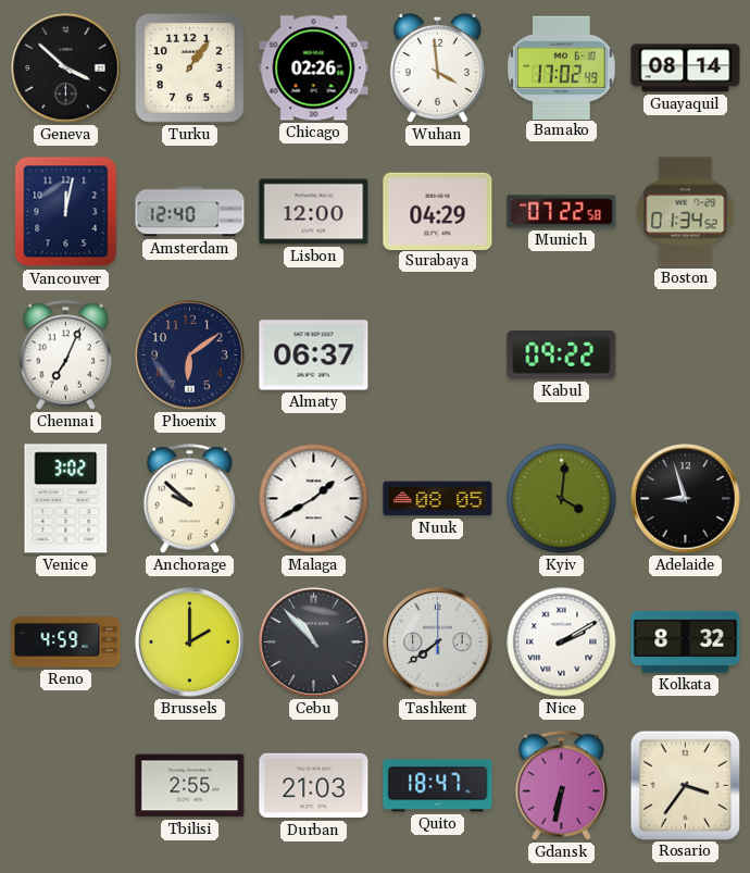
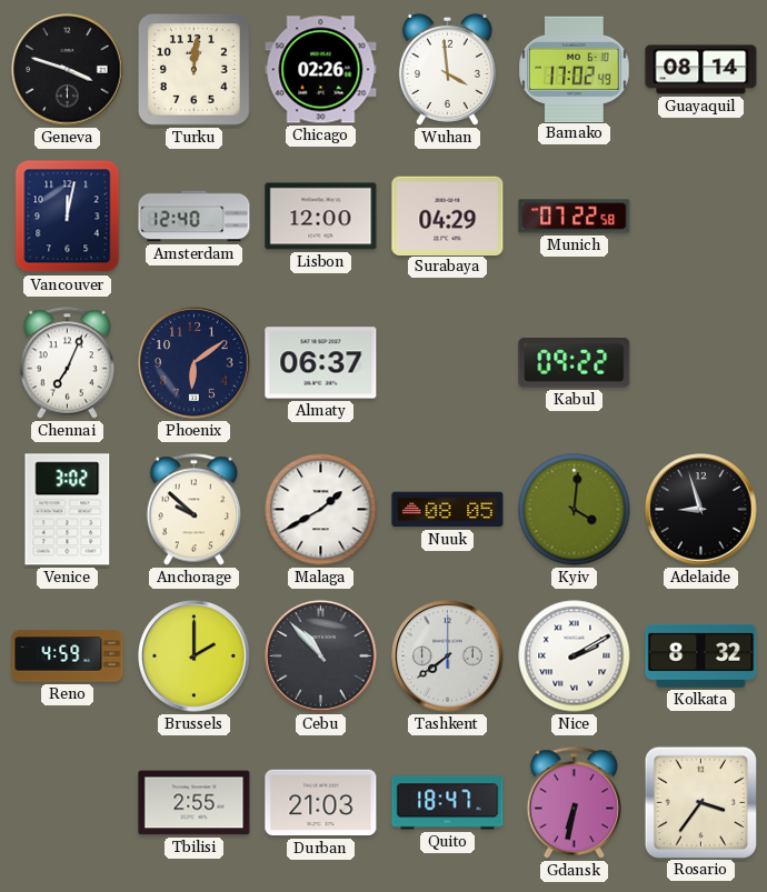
Geneva: 3:52 -> 3:48
Turku: 1:06 -> 12:01
Boston: 01:34 -> none
